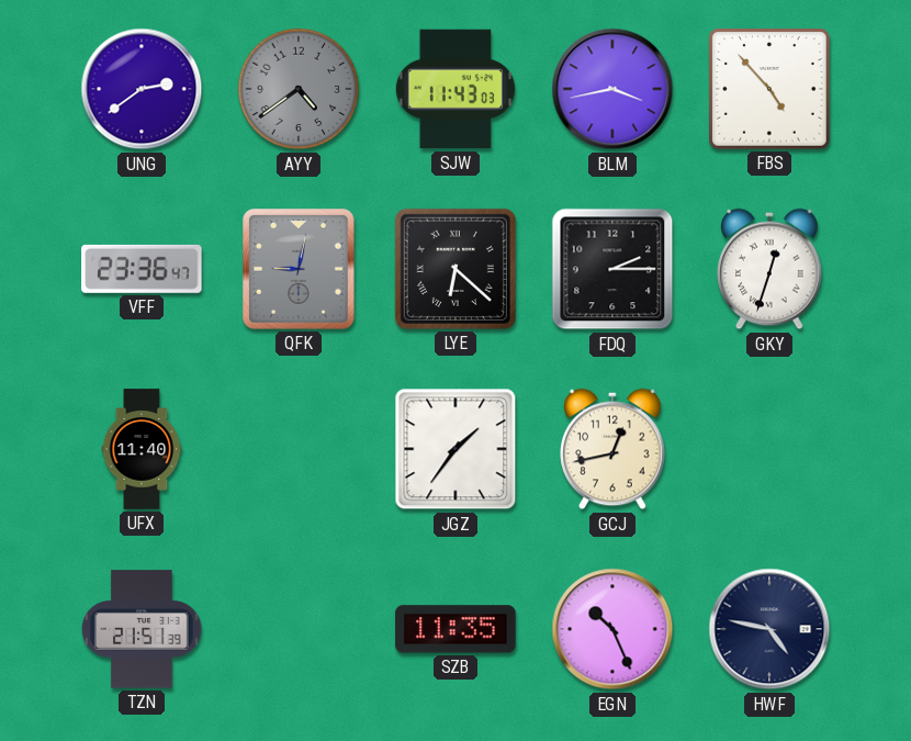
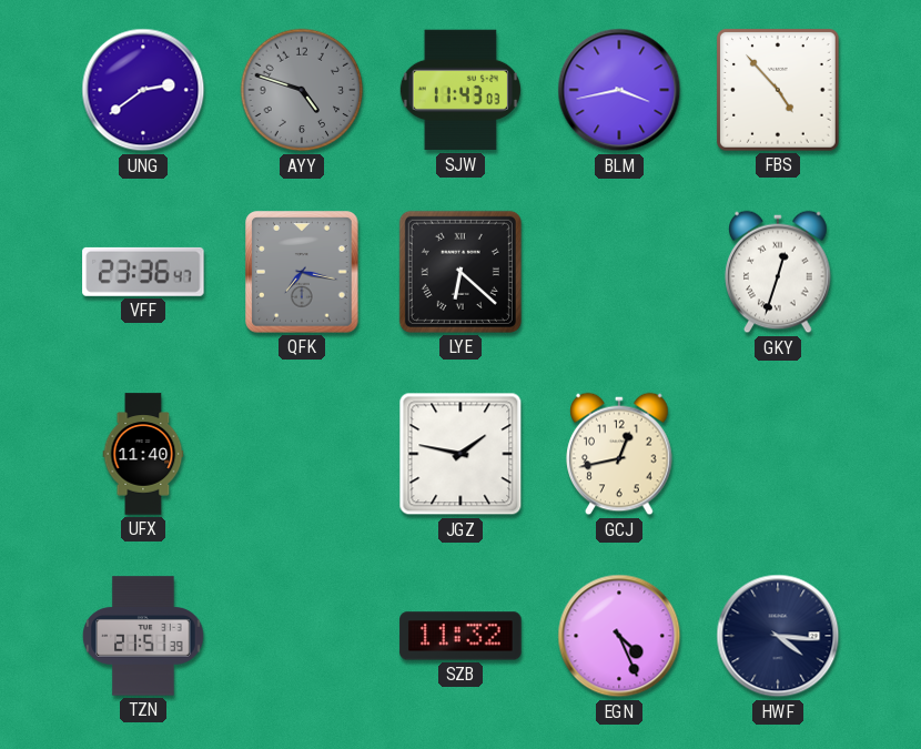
AYY: 4:39 -> 4:48
QFK: 9:02 -> 7:17
FDQ: 2:15 -> none
JGZ: 1:36 -> 1:47
SZB: 11:35 -> 11:32
EGN: 10:26 -> 4:26
HWF: 4:47 -> 4:16
